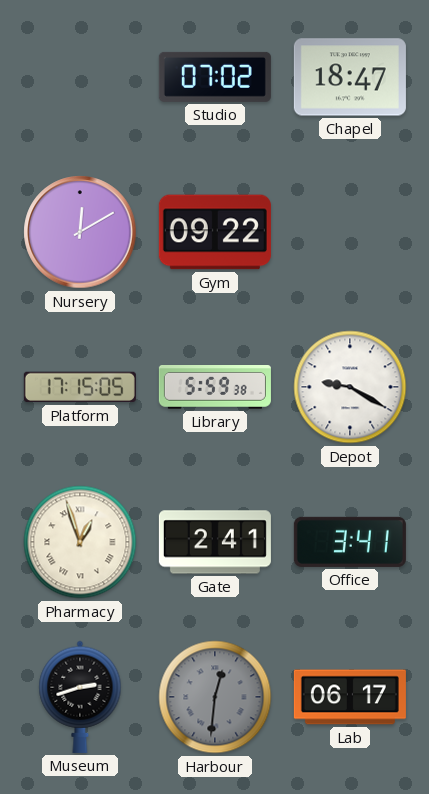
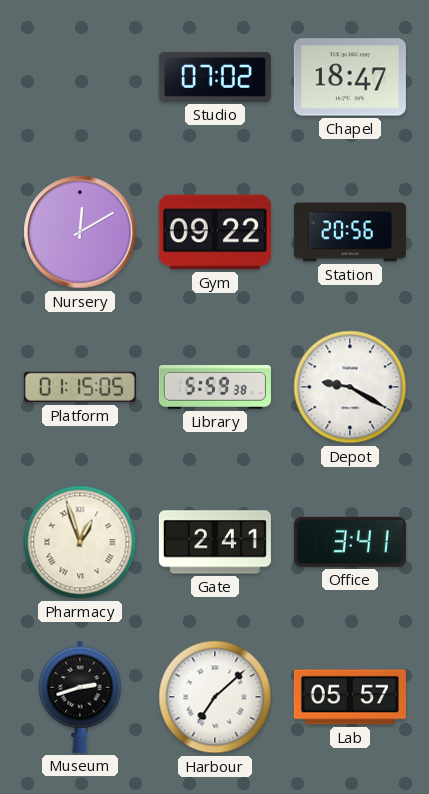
Station: none -> 20:56
Platform: 17:15 -> 01:15
Harbour: 12:31 -> 7:08
Harbour dial: grey -> white
Lab: 06:17 -> 05:57
